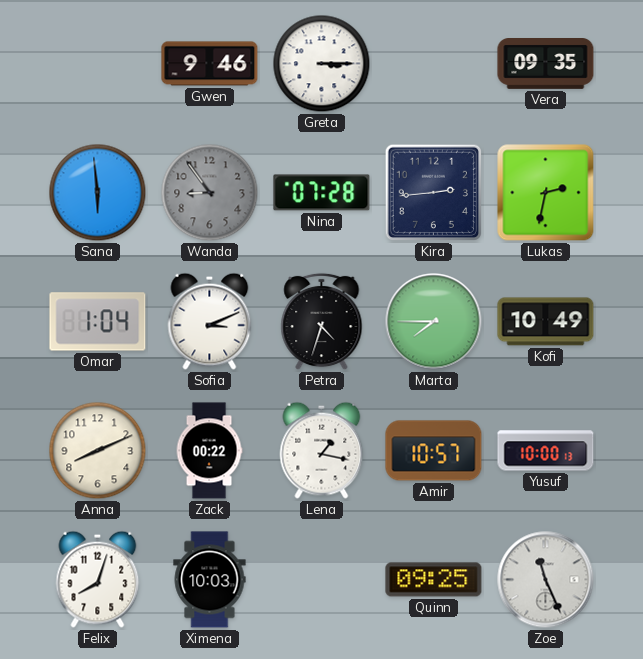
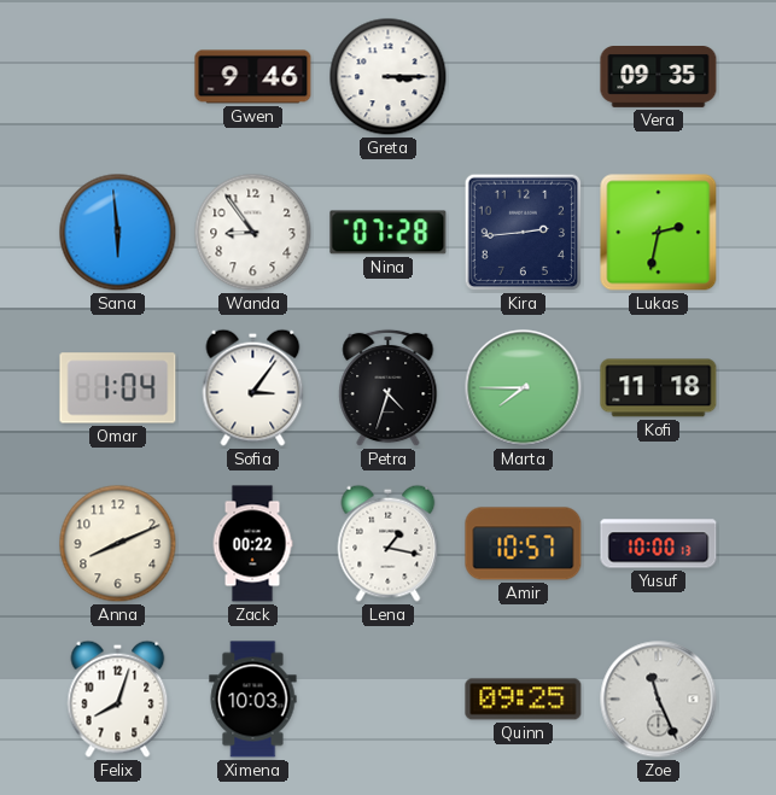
Wanda dial: grey -> white
Sofia: 3:11 -> 3:06
Kofi: 10:49 -> 11:18
